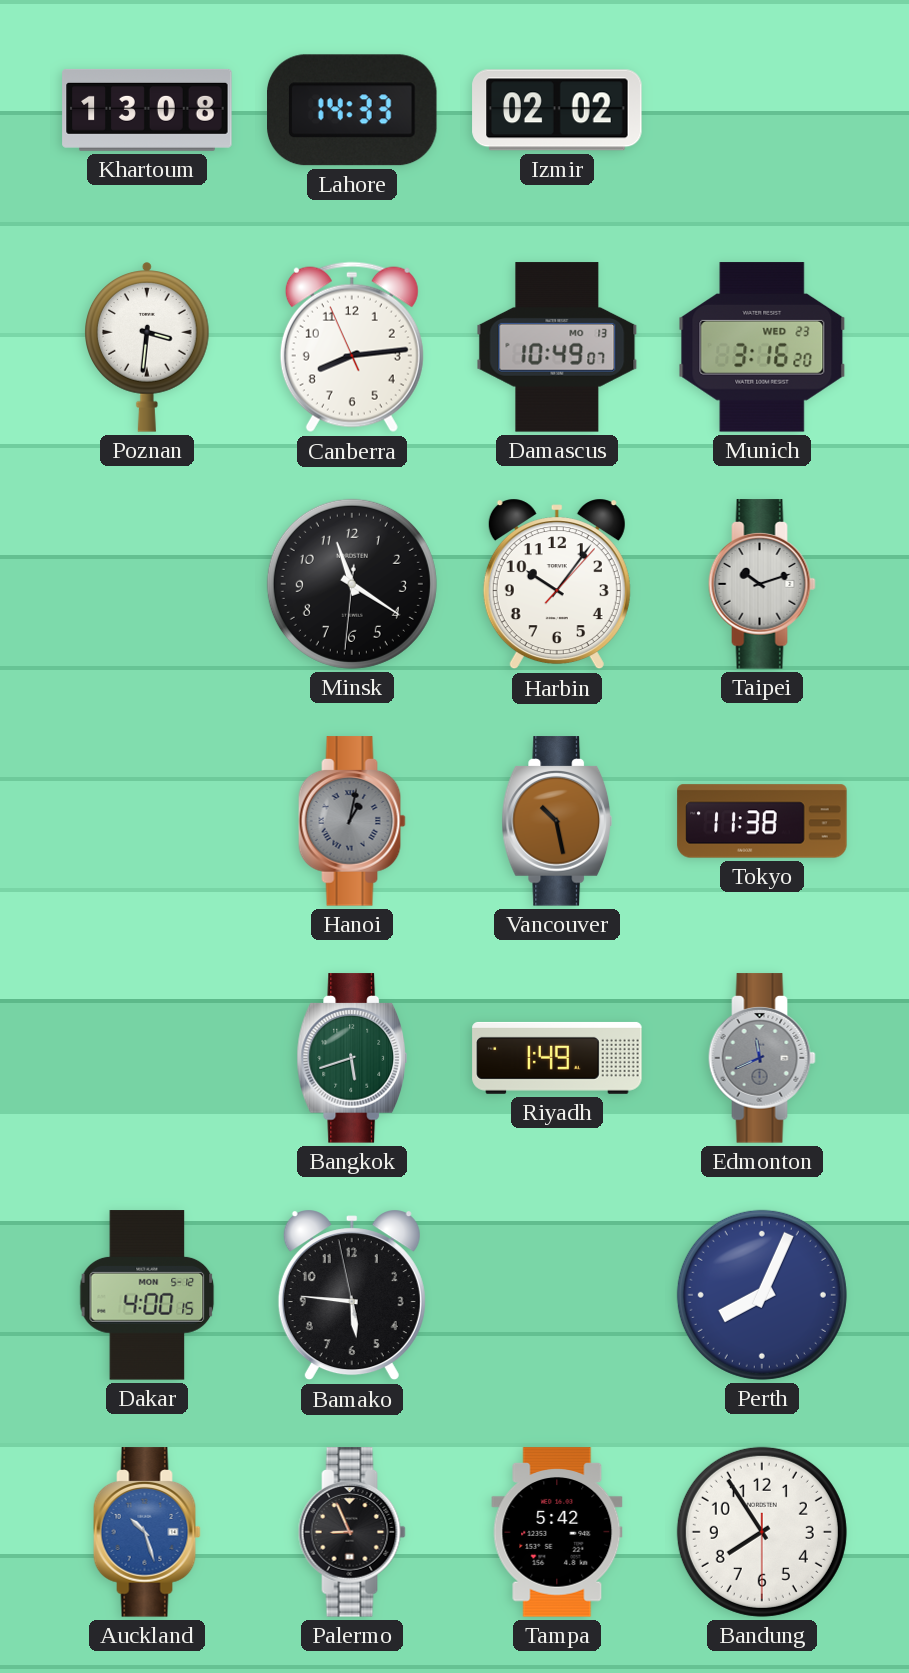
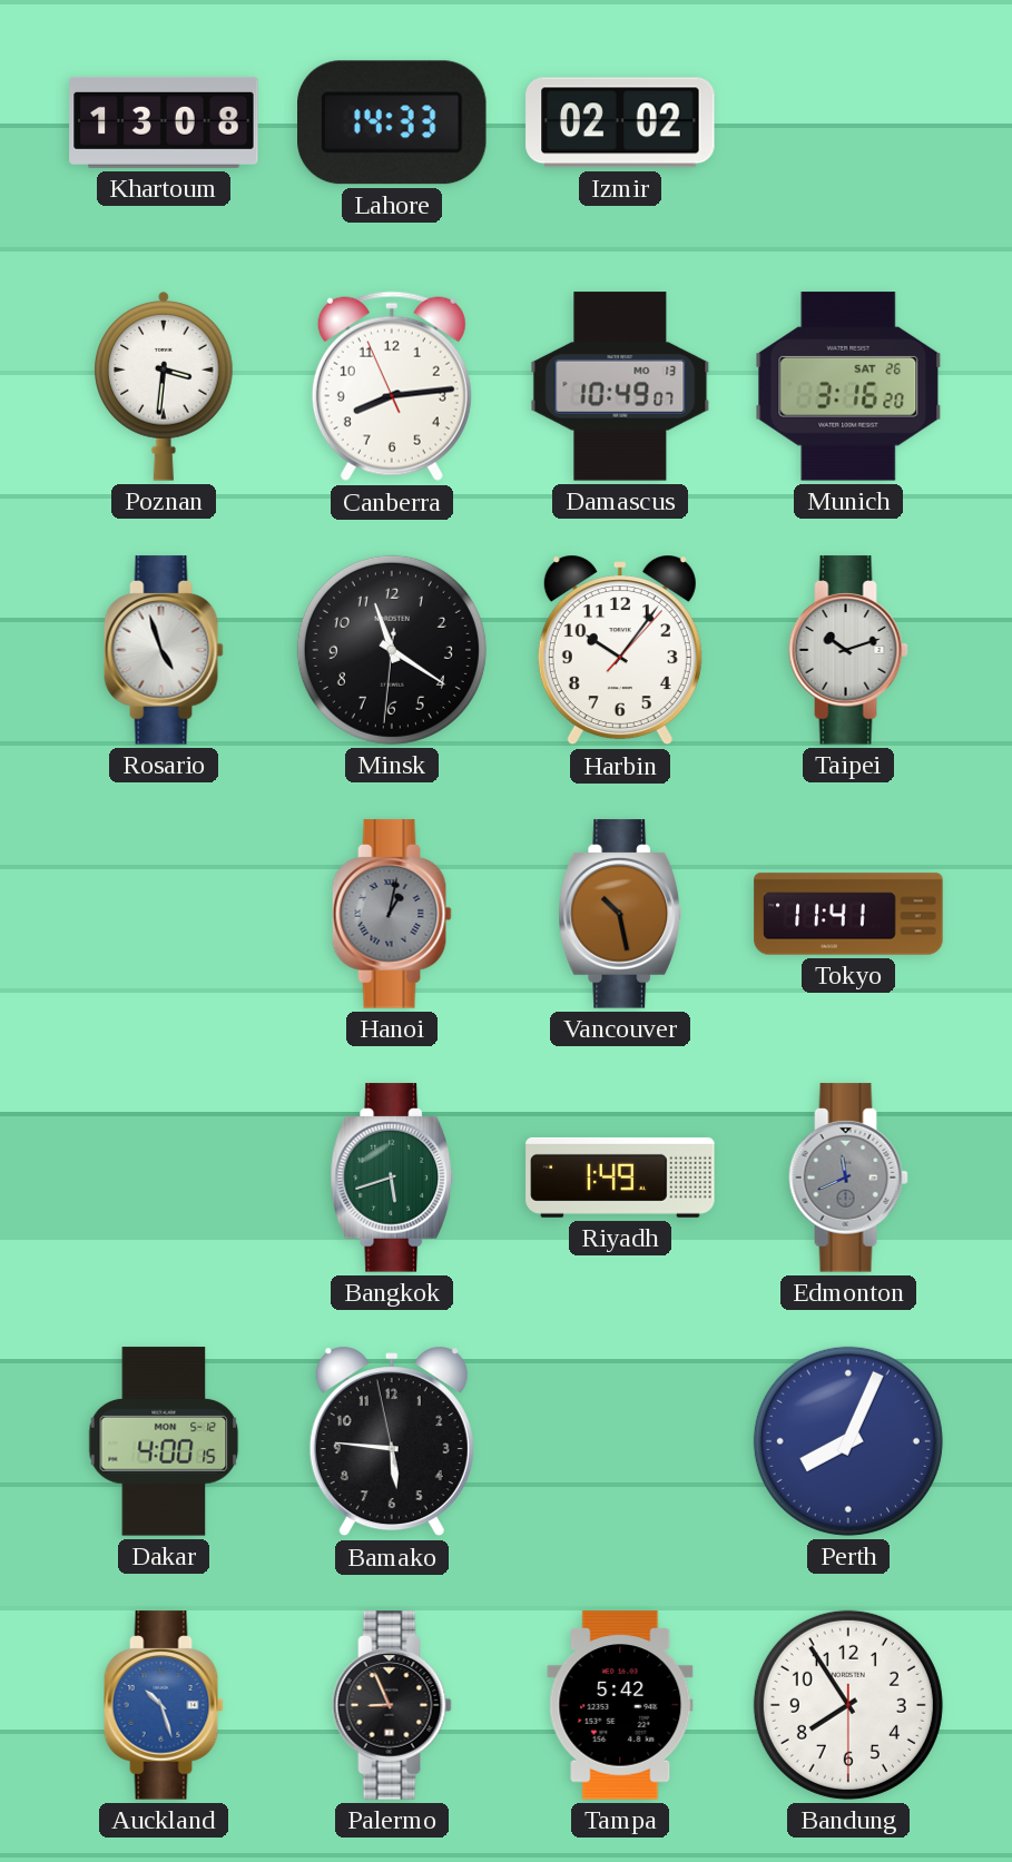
Munich date: WED 23 -> SAT 26
Rosario: none -> 4:57
Tokyo: 11:38 -> 11:41
